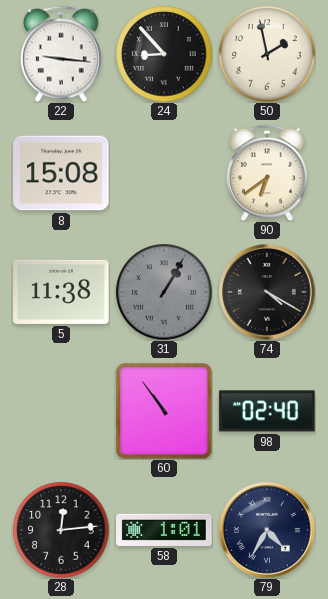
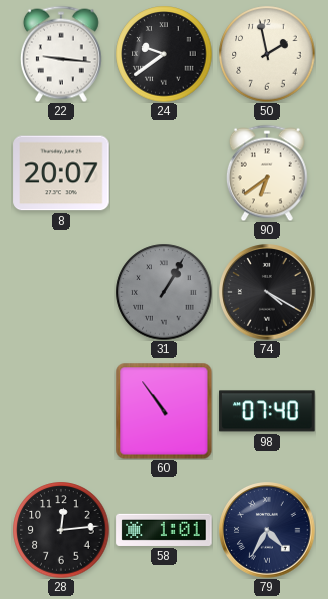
24: 8:53 -> 9:39
8: 15:08 -> 20:07
5: 11:38 -> none
98: 02:40 -> 07:40
